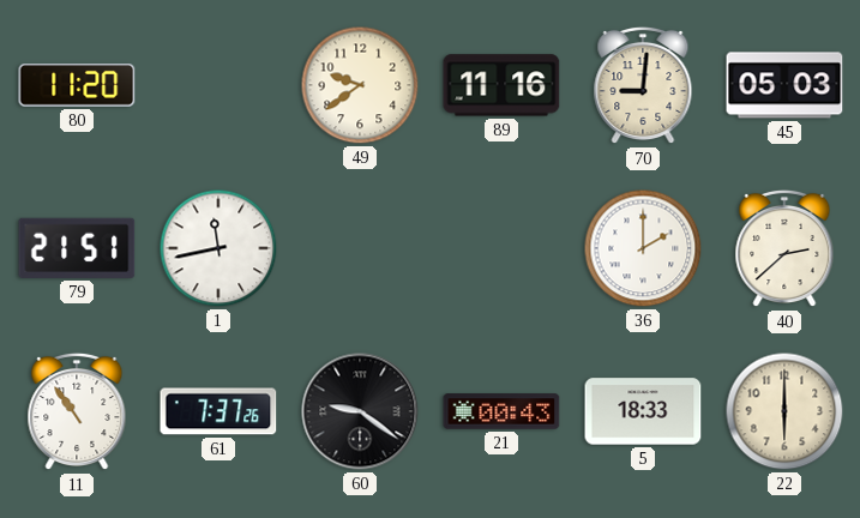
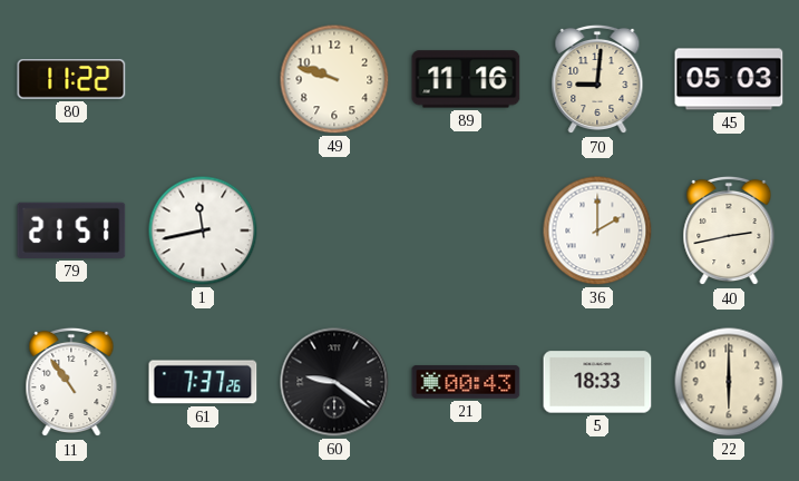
80: 11:20 -> 11:22
49: 9:39 -> 9:48
40: 2:38 -> 2:43
